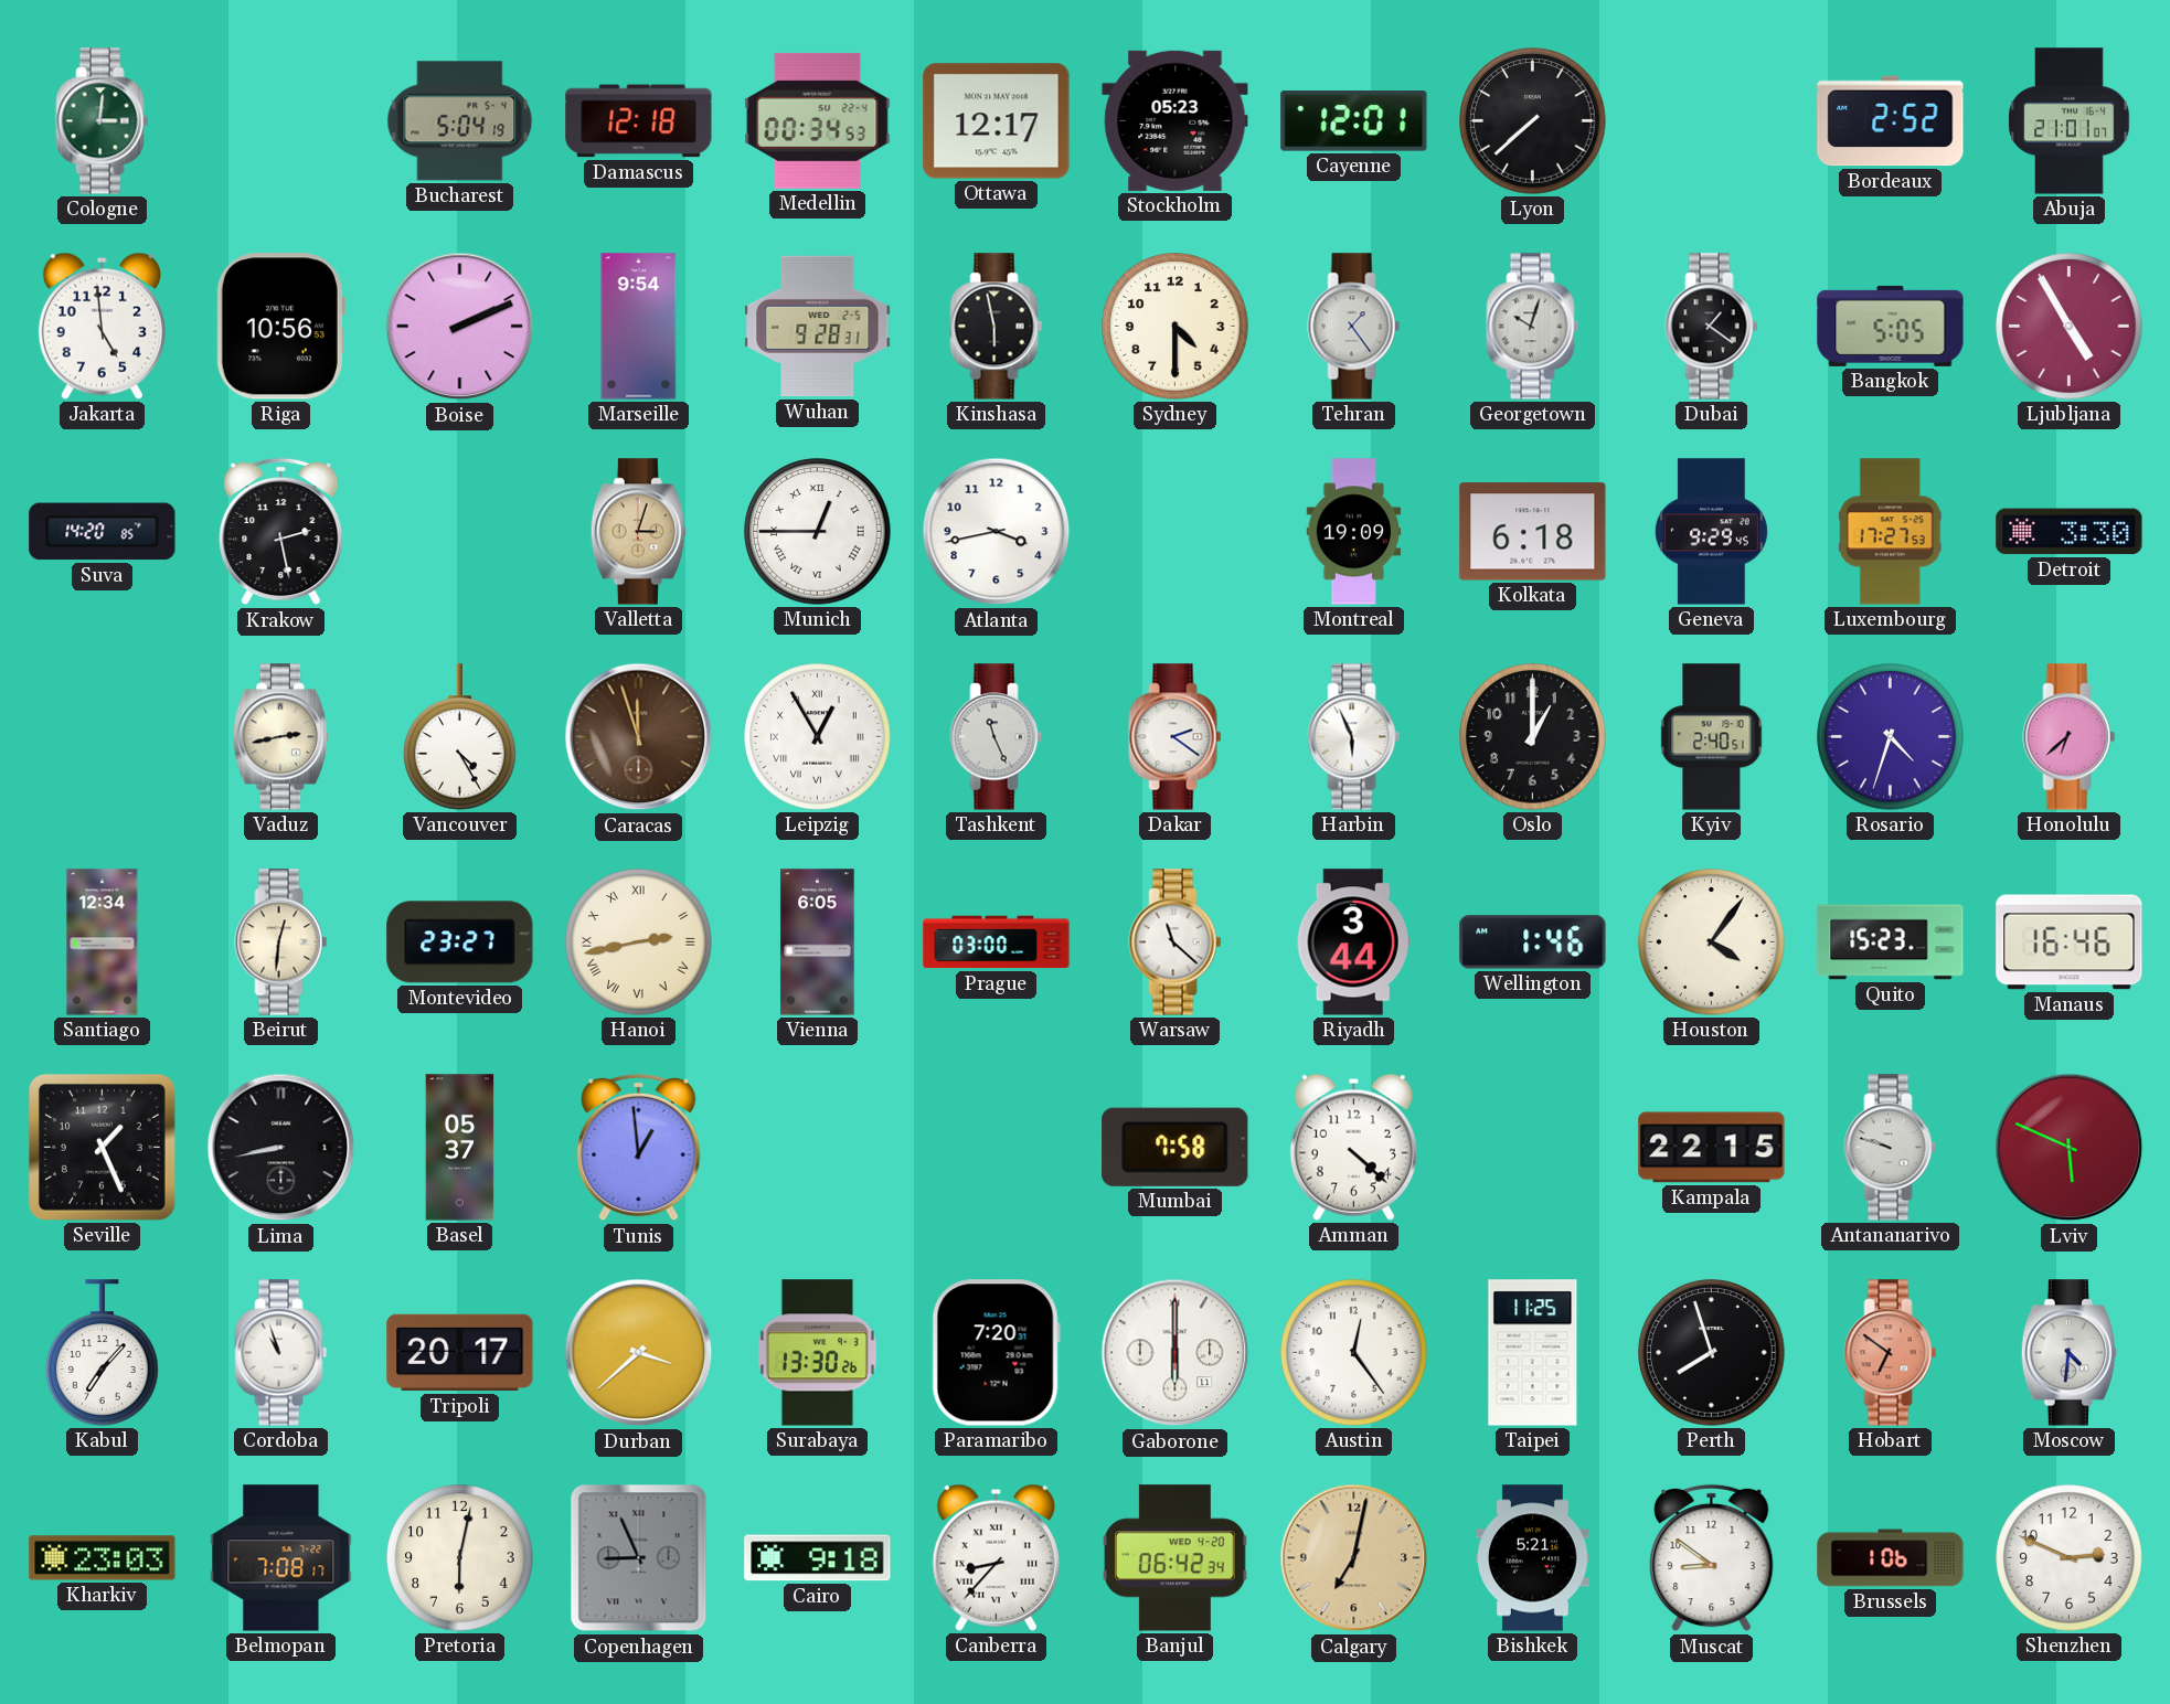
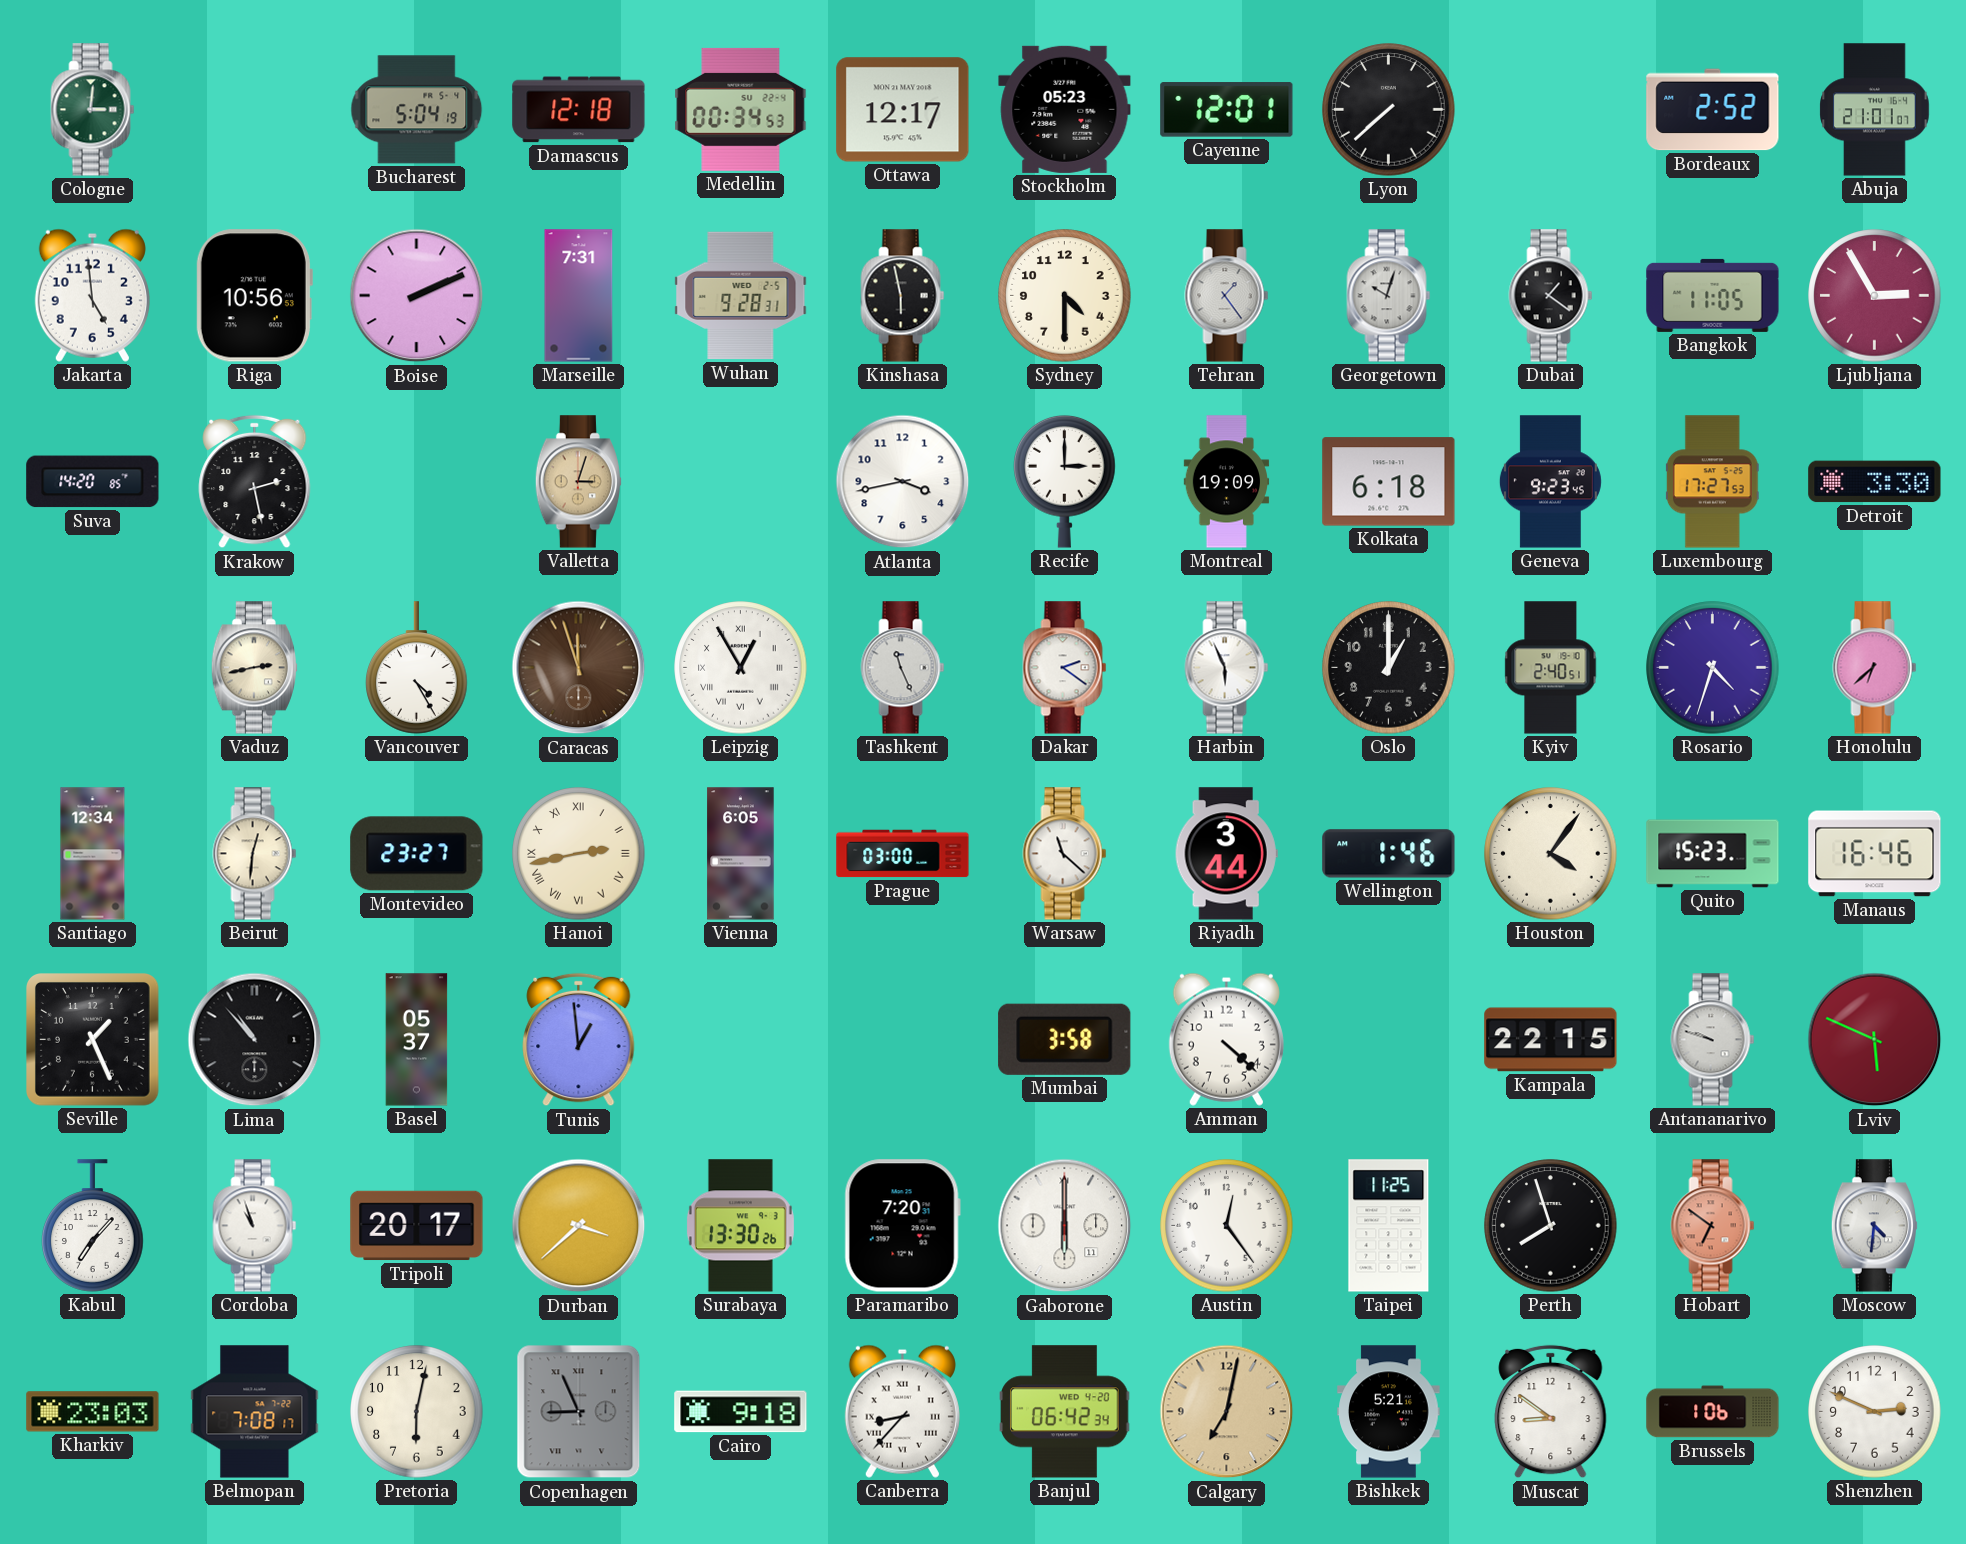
Marseille: 9:54 -> 7:31
Bangkok: 5:05 -> 11:05
Ljubljana: 4:55 -> 2:55
Munich: 12:45 -> none
Recife: none -> 3:00
Geneva: 9:29 -> 9:23
Lima: 8:43 -> 10:53
Mumbai: 7:58 -> 3:58
